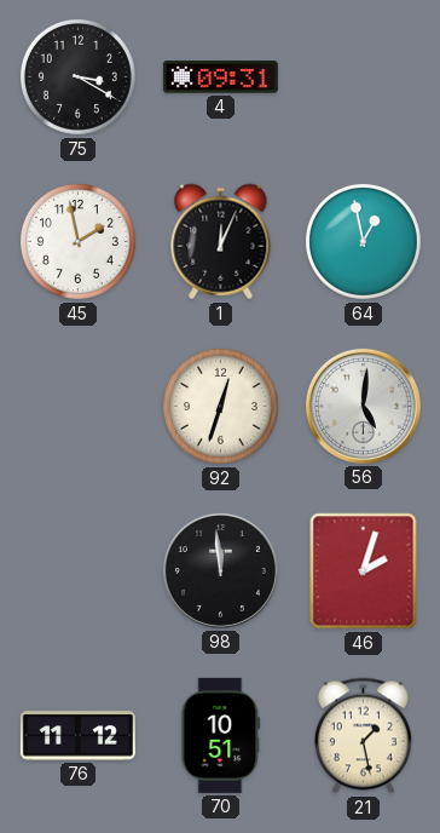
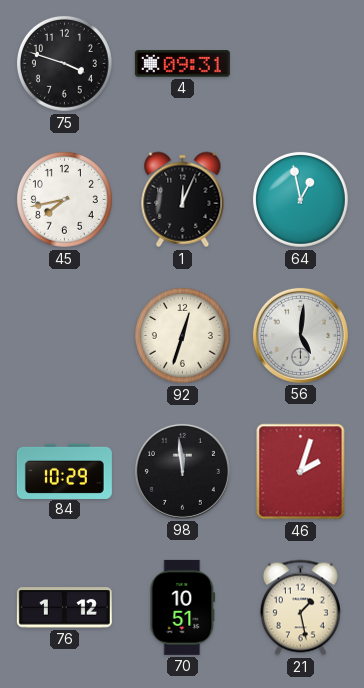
75: 3:20 -> 3:48
45: 1:58 -> 7:43
84: none -> 10:29
76: 11:12 -> 1:12
